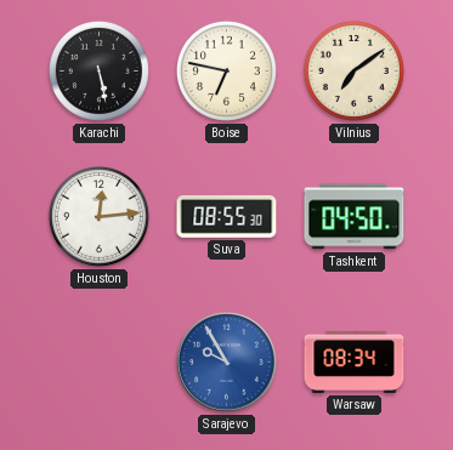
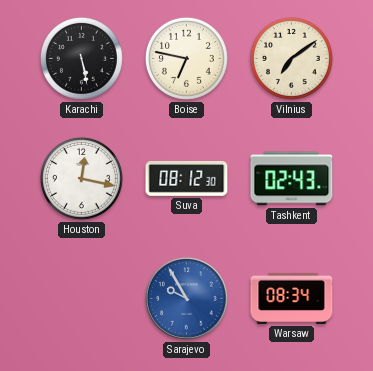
Houston: 12:14 -> 12:17
Suva: 08:55 -> 08:12
Tashkent: 04:50 -> 02:43
